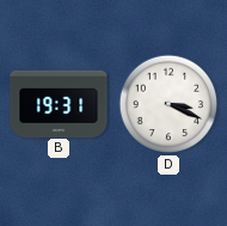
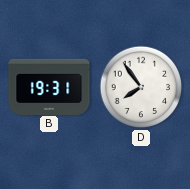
D: 3:19 -> 7:54
